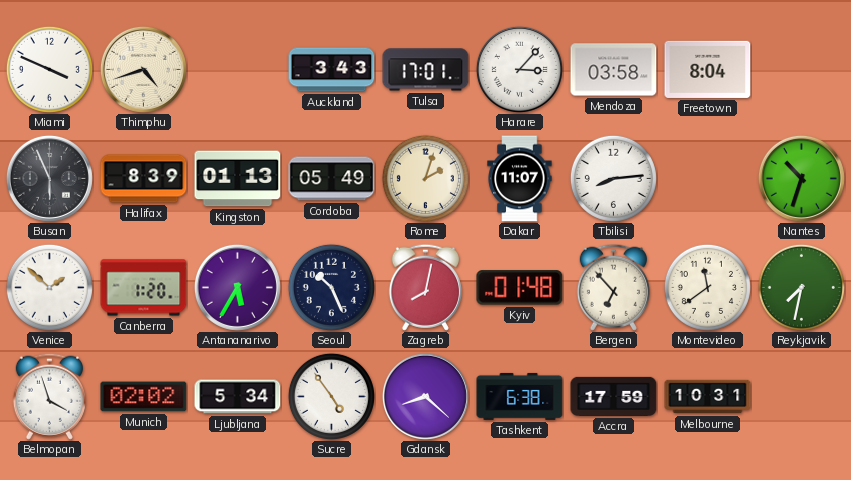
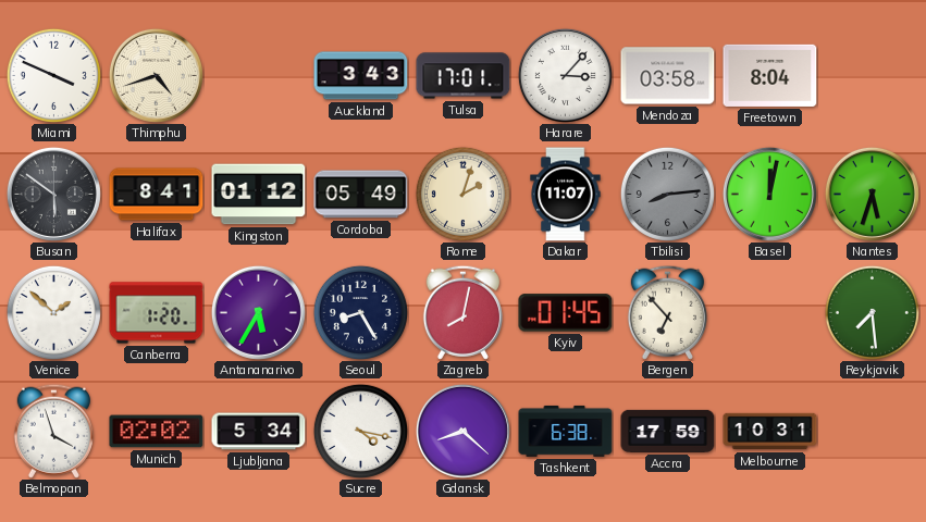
Busan: 5:56 -> 5:51
Halifax: 8:39 -> 8:41
Kingston: 01:13 -> 01:12
Tbilisi dial: white -> grey
Basel: none -> 12:02
Nantes: 10:33 -> 5:33
Seoul: 10:26 -> 8:25
Kyiv: 01:48 -> 01:45
Montevideo: 11:39 -> none
Reykjavik: 7:32 -> 7:29
Sucre: 4:54 -> 4:17
